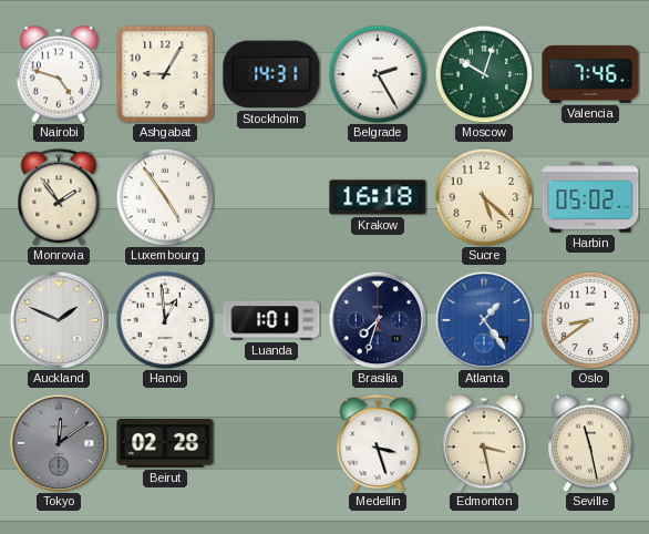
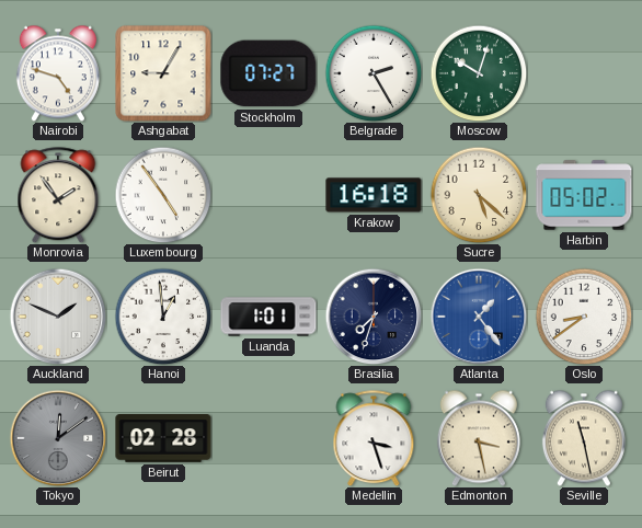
Stockholm: 14:31 -> 07:27
Valencia: 7:46 -> none
